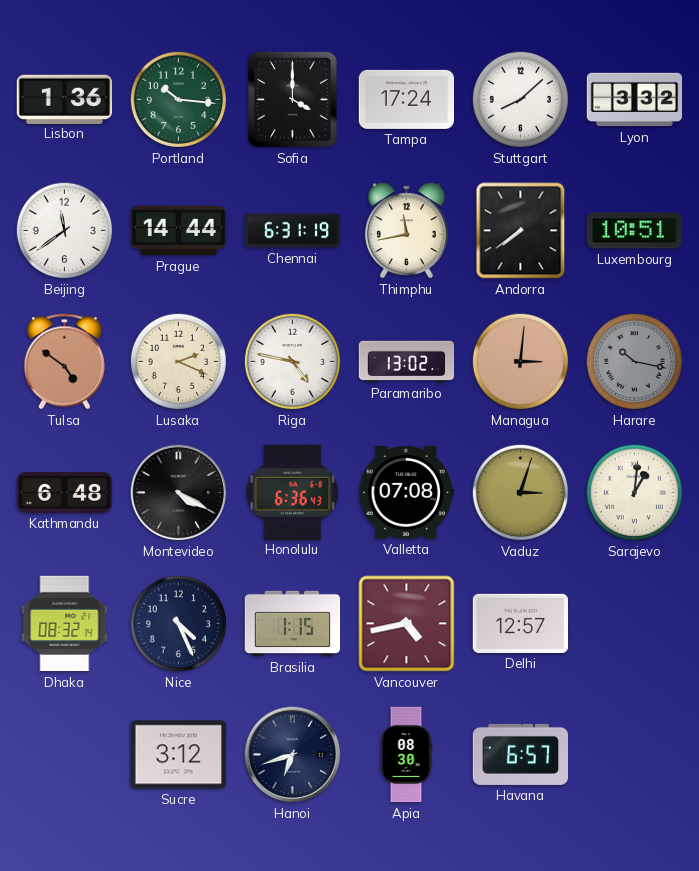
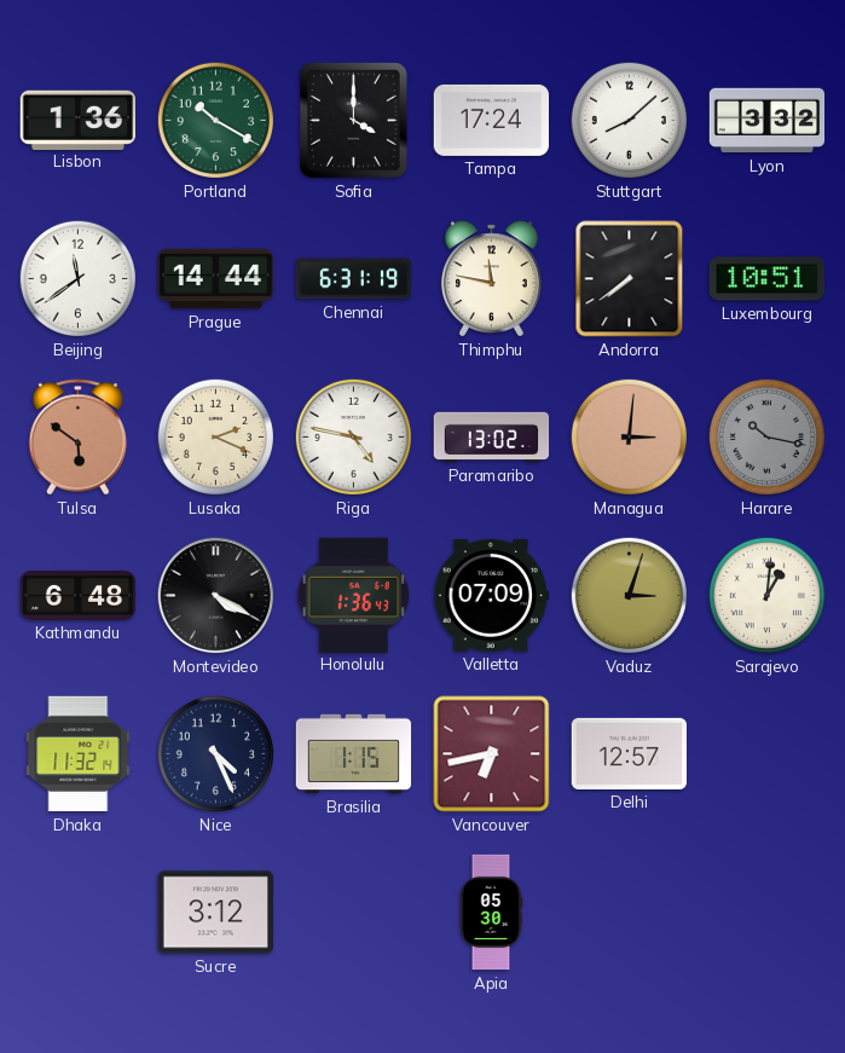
Portland: 10:16 -> 10:20
Thimphu: 11:43 -> 11:47
Tulsa: 4:51 -> 5:51
Honolulu: 6:36 -> 1:36
Valletta: 07:08 -> 07:09
Dhaka: 08:32 -> 11:32
Vancouver: 4:43 -> 6:43
Hanoi: 6:42 -> none
Apia: 08:30 -> 05:30
Havana: 6:57 -> none
